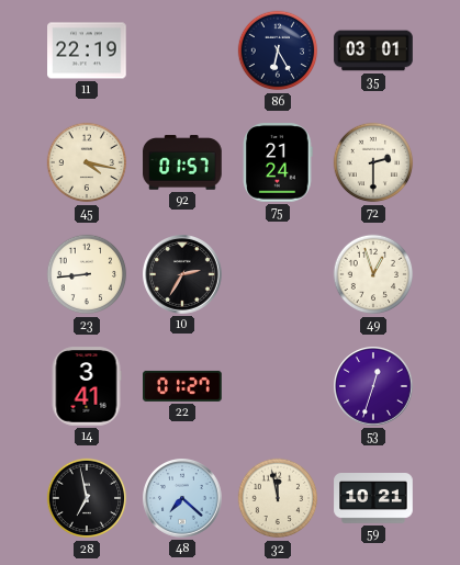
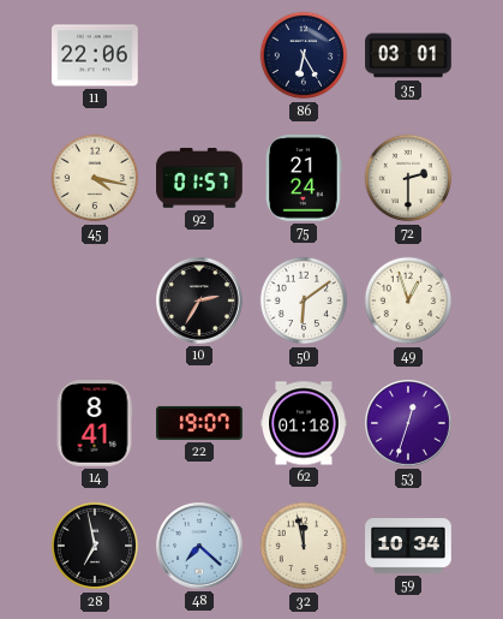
11: 22:19 -> 22:06
23: 8:44 -> none
50: none -> 6:09
14: 3:41 -> 8:41
22: 01:27 -> 19:07
62: none -> 01:18
59: 10:21 -> 10:34
